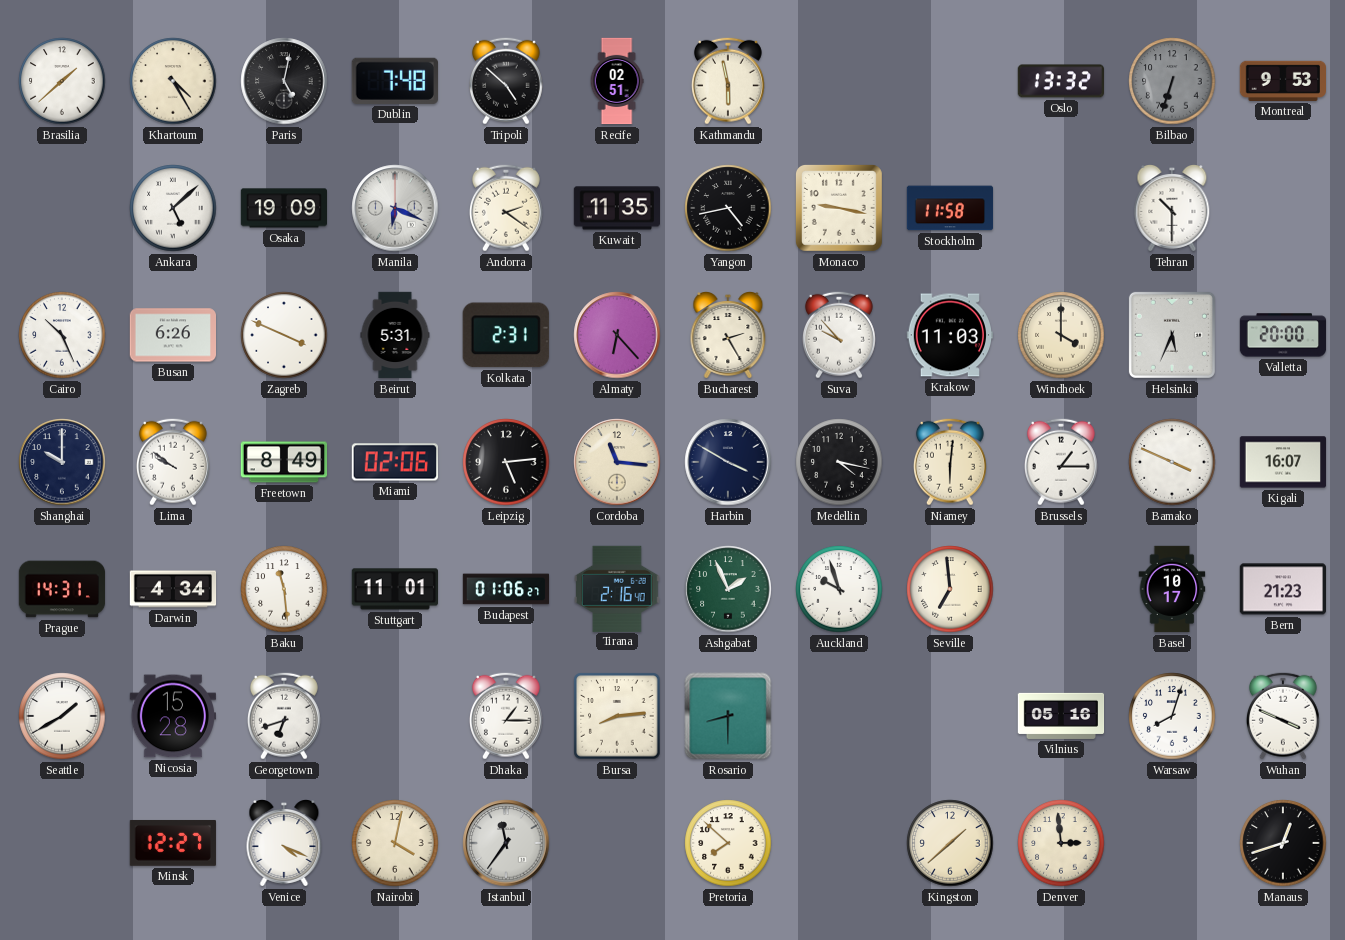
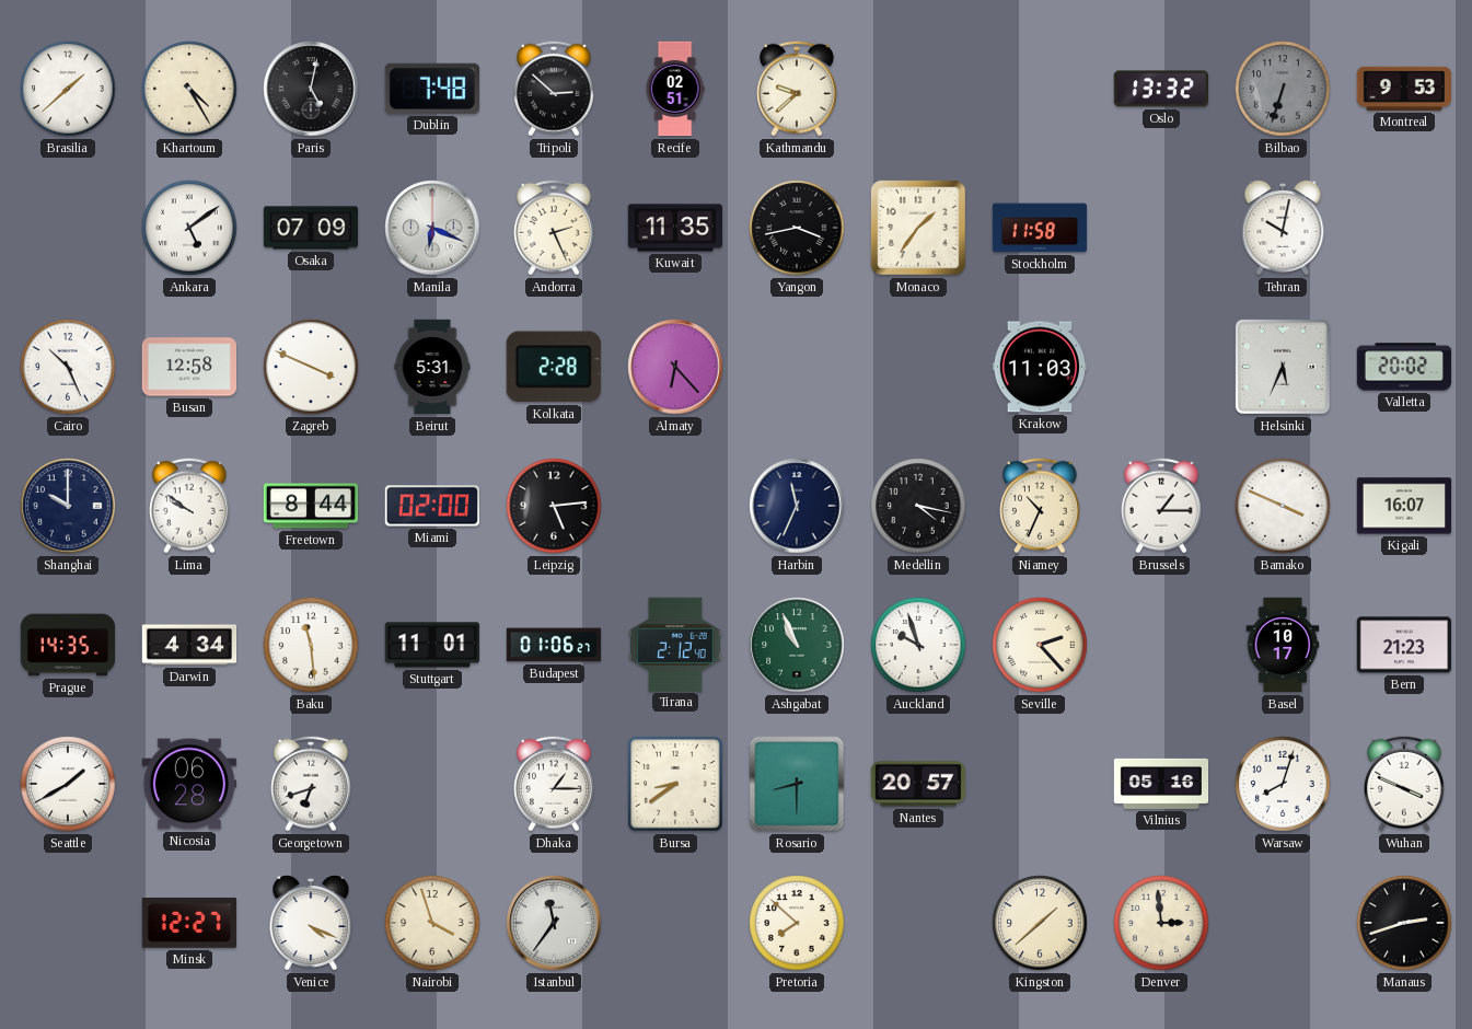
Tripoli: 4:52 -> 2:52
Kathmandu: 5:58 -> 9:38
Ankara: 5:08 -> 5:09
Osaka: 19:09 -> 07:09
Andorra: 2:21 -> 2:26
Yangon: 4:43 -> 3:43
Monaco: 9:17 -> 1:36
Tehran: 10:30 -> 10:02
Busan: 6:26 -> 12:58
Kolkata: 2:31 -> 2:28
Bucharest: 2:25 -> none
Suva: 9:53 -> none
Windhoek: 4:00 -> none
Valletta: 20:00 -> 20:02
Freetown: 8:49 -> 8:44
Miami: 02:06 -> 02:00
Cordoba: 11:16 -> none
Harbin: 3:50 -> 11:34
Niamey: 6:01 -> 10:34
Prague: 14:31 -> 14:35
Tirana: 2:16 -> 2:12
Ashgabat: 1:56 -> 10:56
Seville: 6:59 -> 2:23
Nicosia: 15:28 -> 06:28
Bursa: 8:14 -> 8:39
Nantes: none -> 20:57
Nairobi: 4:02 -> 3:57
Manaus: 12:42 -> 2:42
